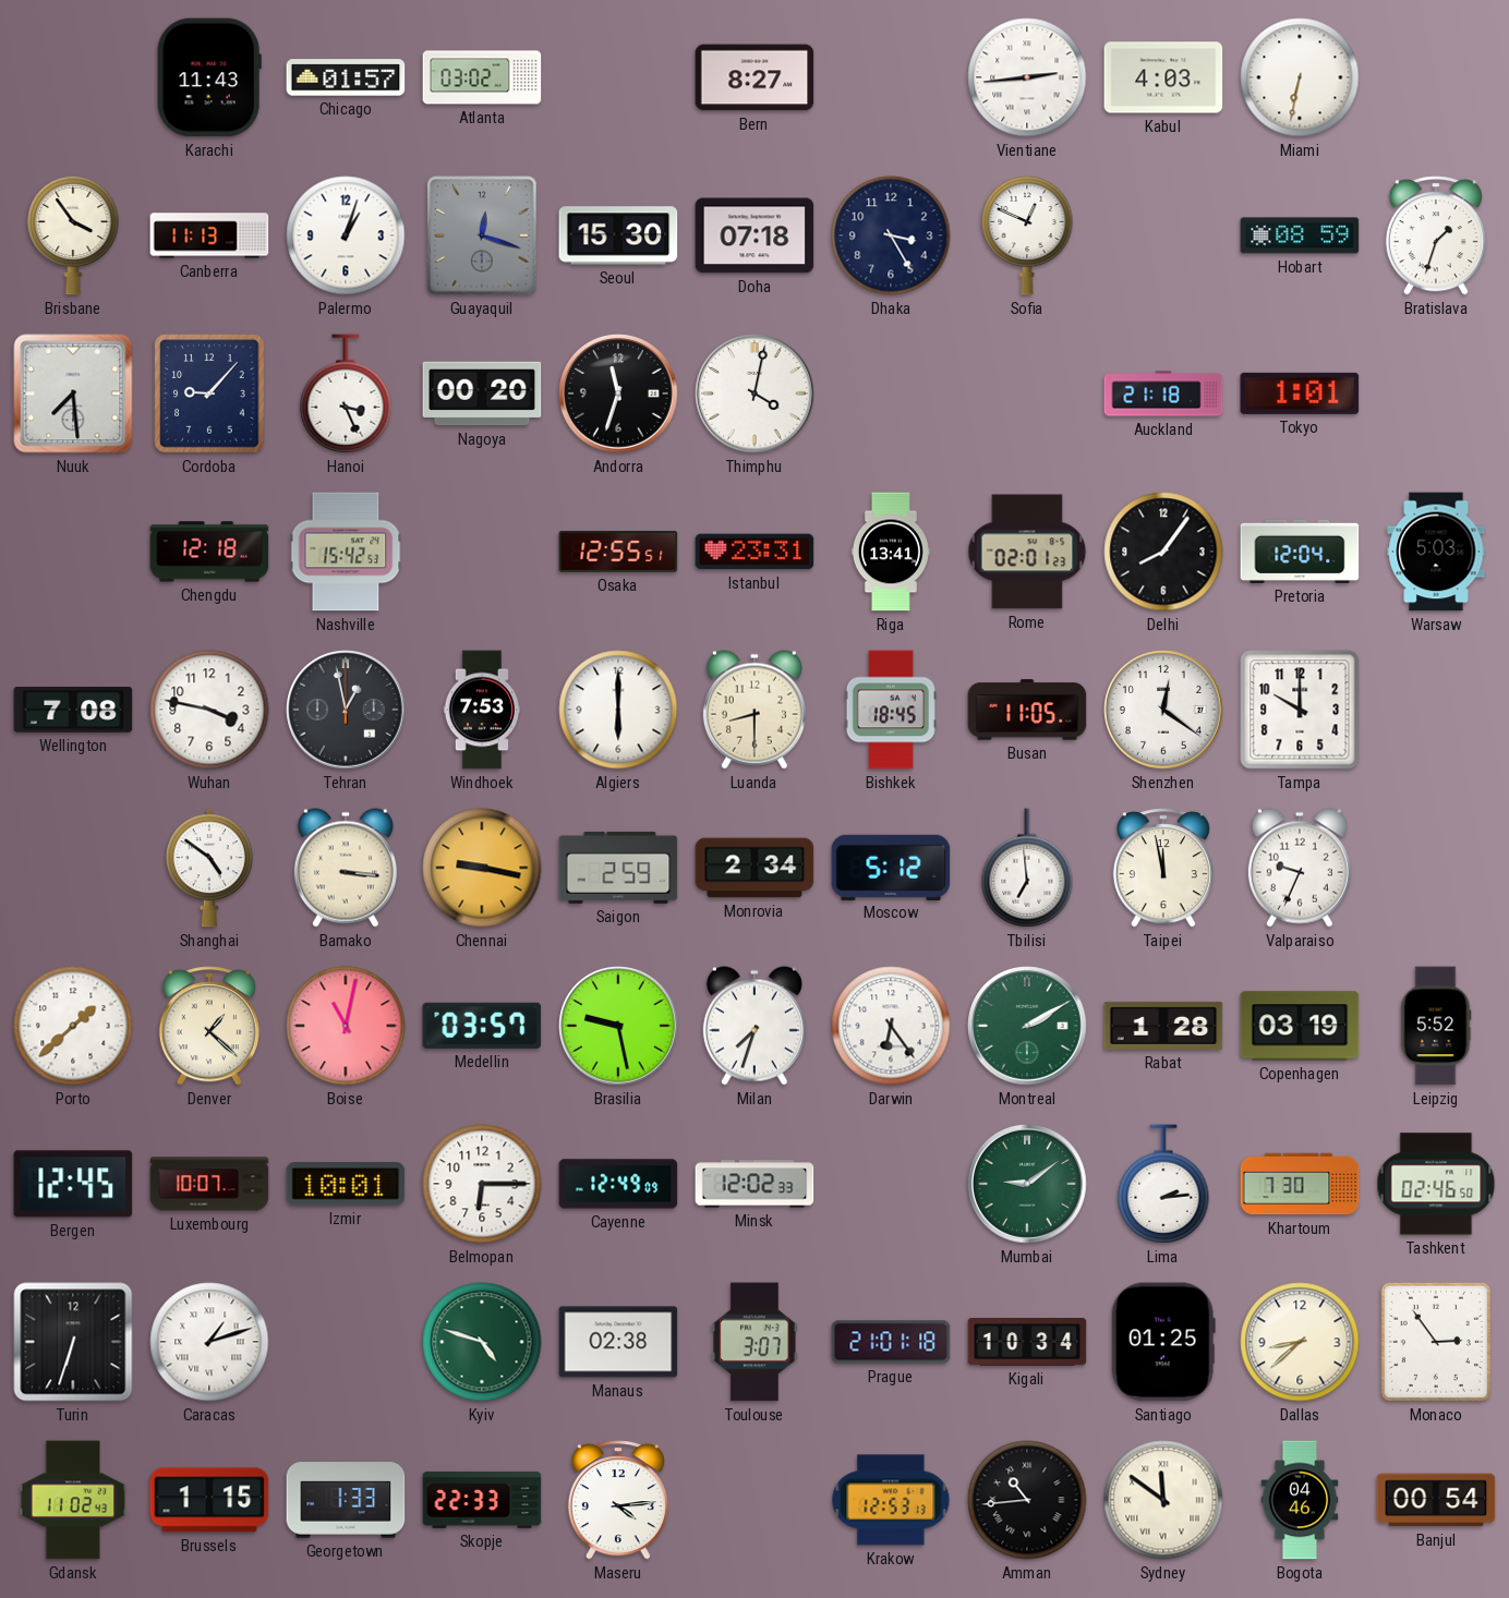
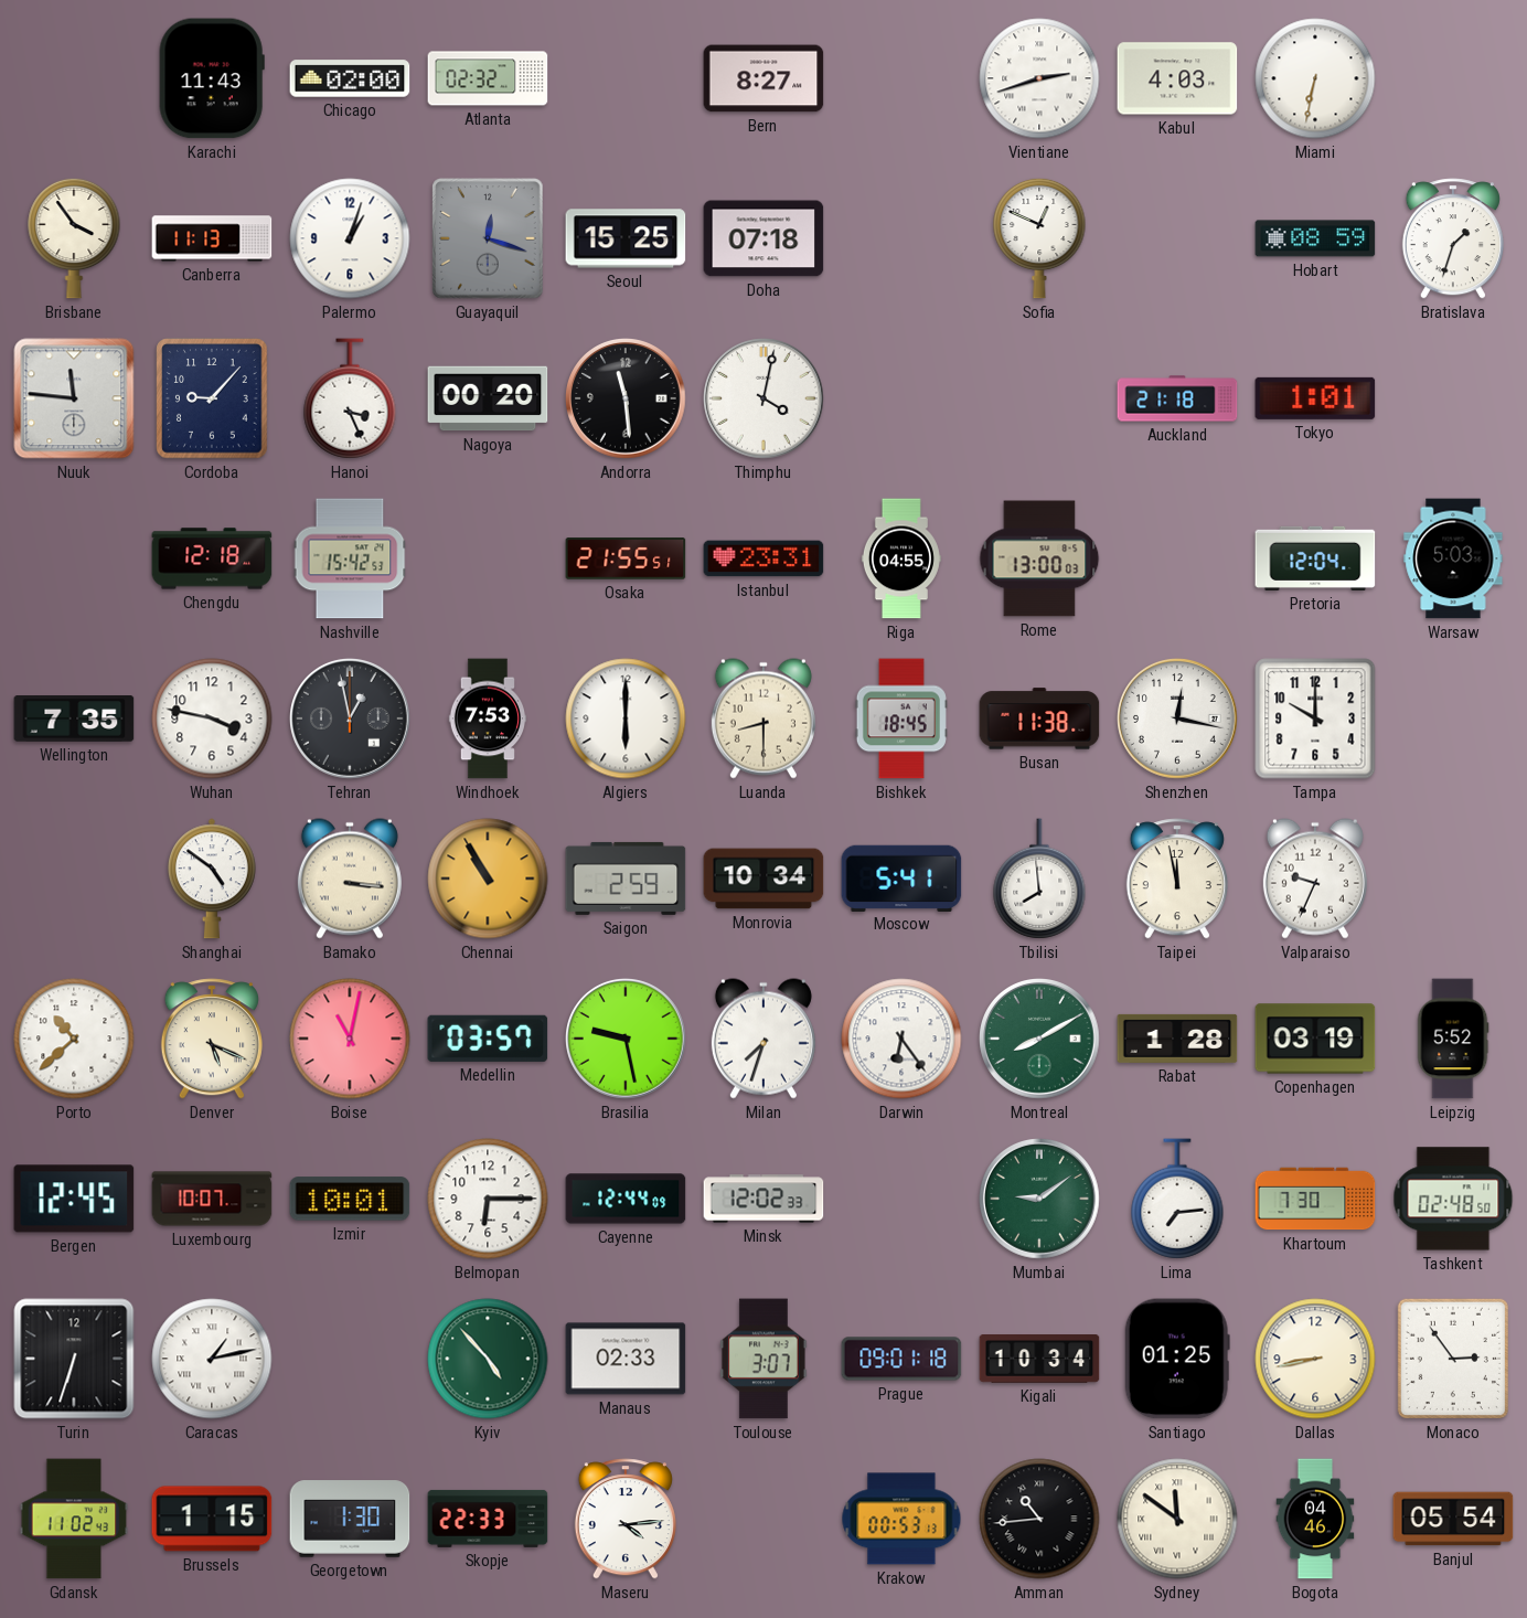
Chicago: 01:57 -> 02:00
Atlanta: 03:02 -> 02:32
Vientiane: 2:44 -> 2:42
Seoul: 15:30 -> 15:25
Dhaka: 3:25 -> none
Nuuk: 7:29 -> 11:46
Andorra: 11:33 -> 11:29
Osaka: 12:55 -> 21:55
Riga: 13:41 -> 04:55
Rome: 02:01 -> 13:00
Delhi: 8:06 -> none
Wellington: 7:08 -> 7:35
Busan: 11:05 -> 11:38
Shenzhen: 12:21 -> 12:17
Chennai: 9:17 -> 10:55
Monrovia: 2:34 -> 10:34
Moscow: 5:12 -> 5:41
Tbilisi: 6:59 -> 7:59
Porto: 1:38 -> 10:38
Denver: 1:22 -> 5:19
Montreal: 2:10 -> 8:10
Cayenne: 12:49 -> 12:44
Lima: 2:14 -> 7:14
Tashkent: 02:46 -> 02:48
Caracas: 1:12 -> 1:13
Kyiv: 4:48 -> 4:53
Manaus: 02:38 -> 02:33
Prague: 21:01 -> 09:01
Dallas: 8:38 -> 8:43
Georgetown: 1:33 -> 1:30
Krakow: 12:53 -> 00:53
Banjul: 00:54 -> 05:54
